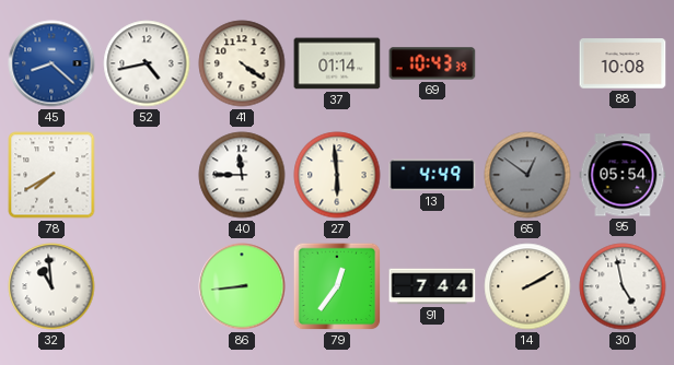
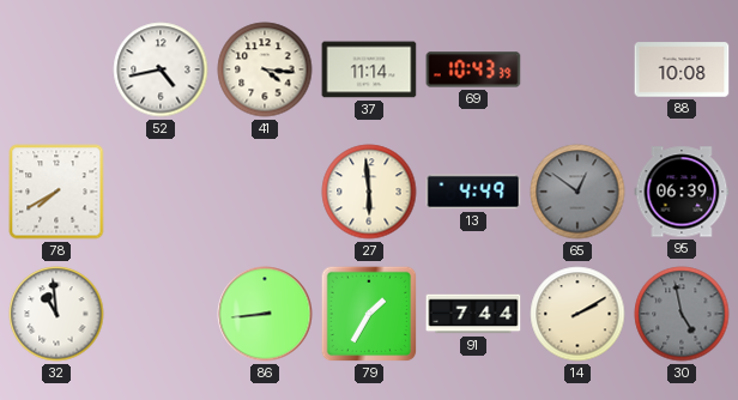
45: 8:22 -> none
41: 4:21 -> 4:16
37: 01:14 -> 11:14
40: 11:45 -> none
95: 05:54 -> 06:39
79: 12:36 -> 1:35
30 dial: white -> grey
